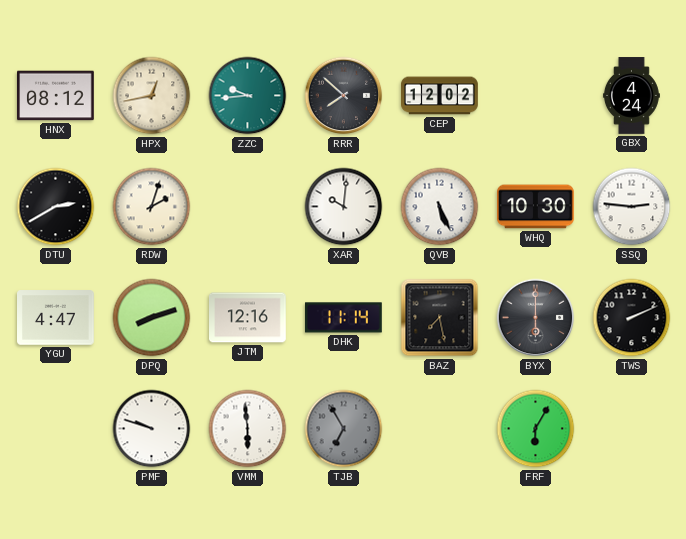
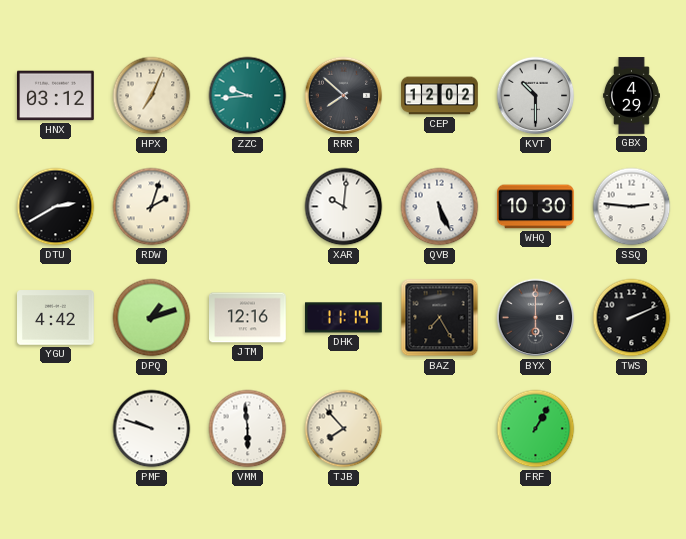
HNX: 08:12 -> 03:12
HPX: 12:43 -> 7:04
KVT: none -> 10:30
GBX: 4:24 -> 4:29
YGU: 4:47 -> 4:42
DPQ: 8:12 -> 1:12
BAZ: 7:28 -> 7:25
TJB: 6:55 -> 7:53
TJB dial: grey -> cream
FRF: 6:05 -> 1:05
